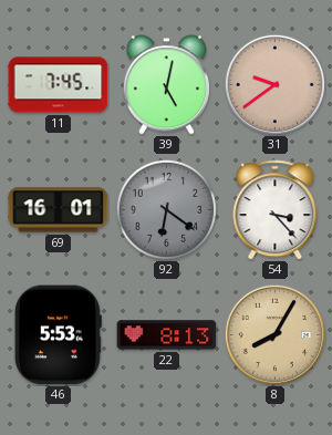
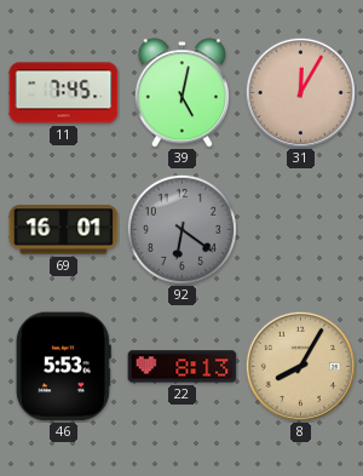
31: 9:39 -> 12:05
54: 3:23 -> none
